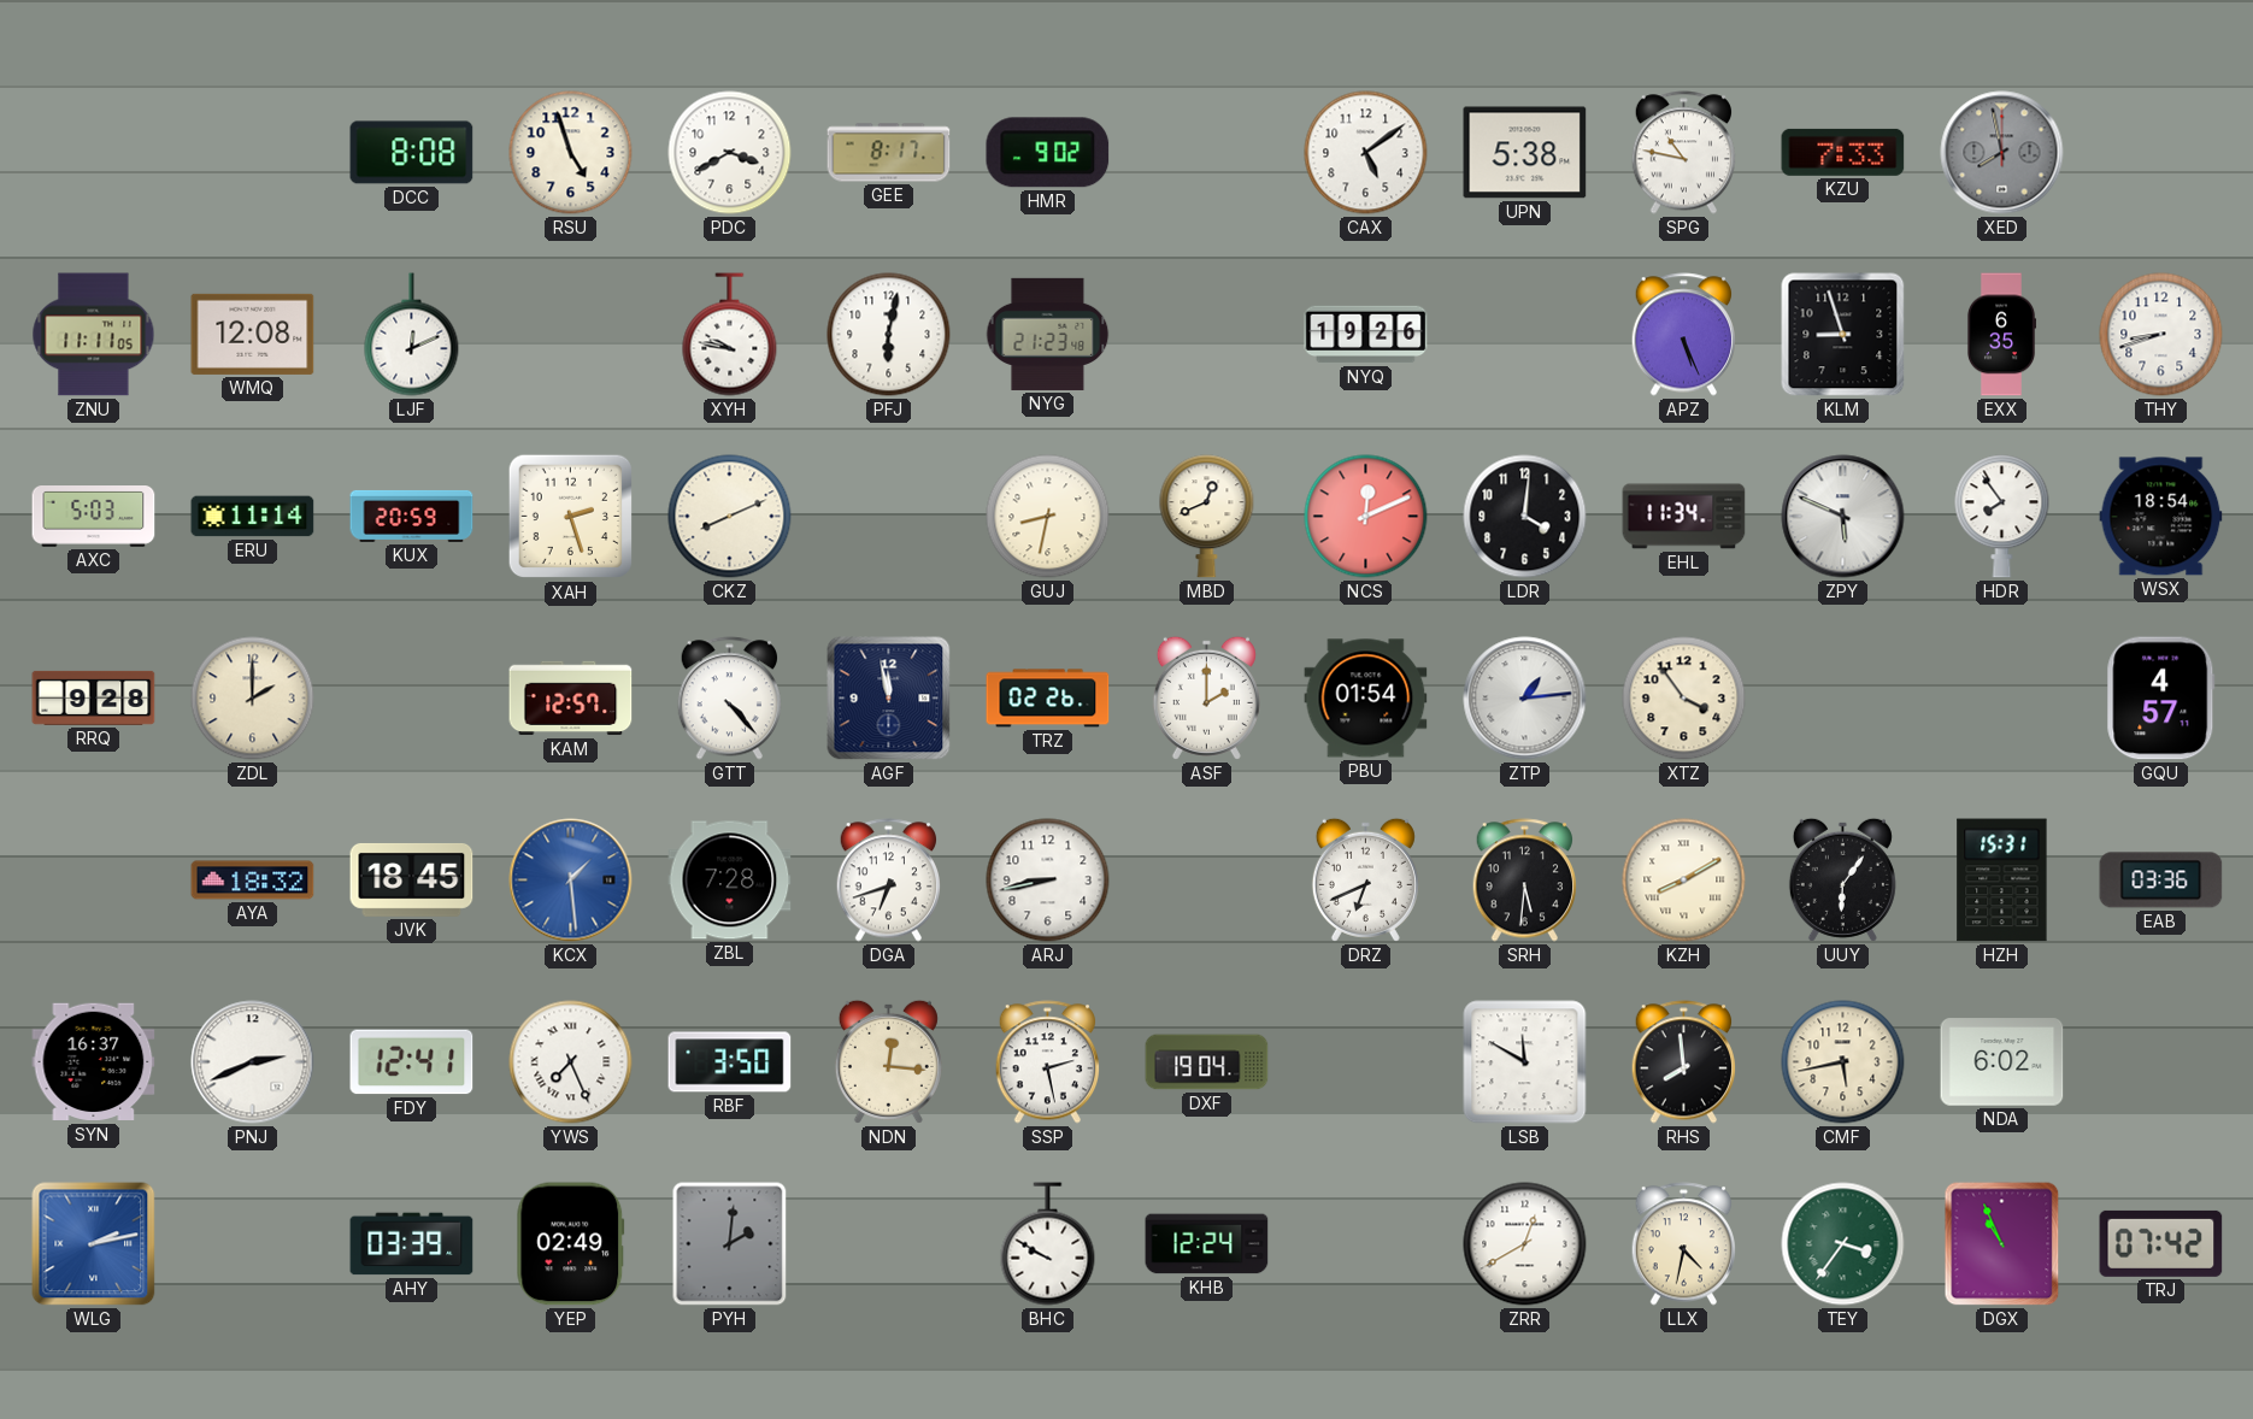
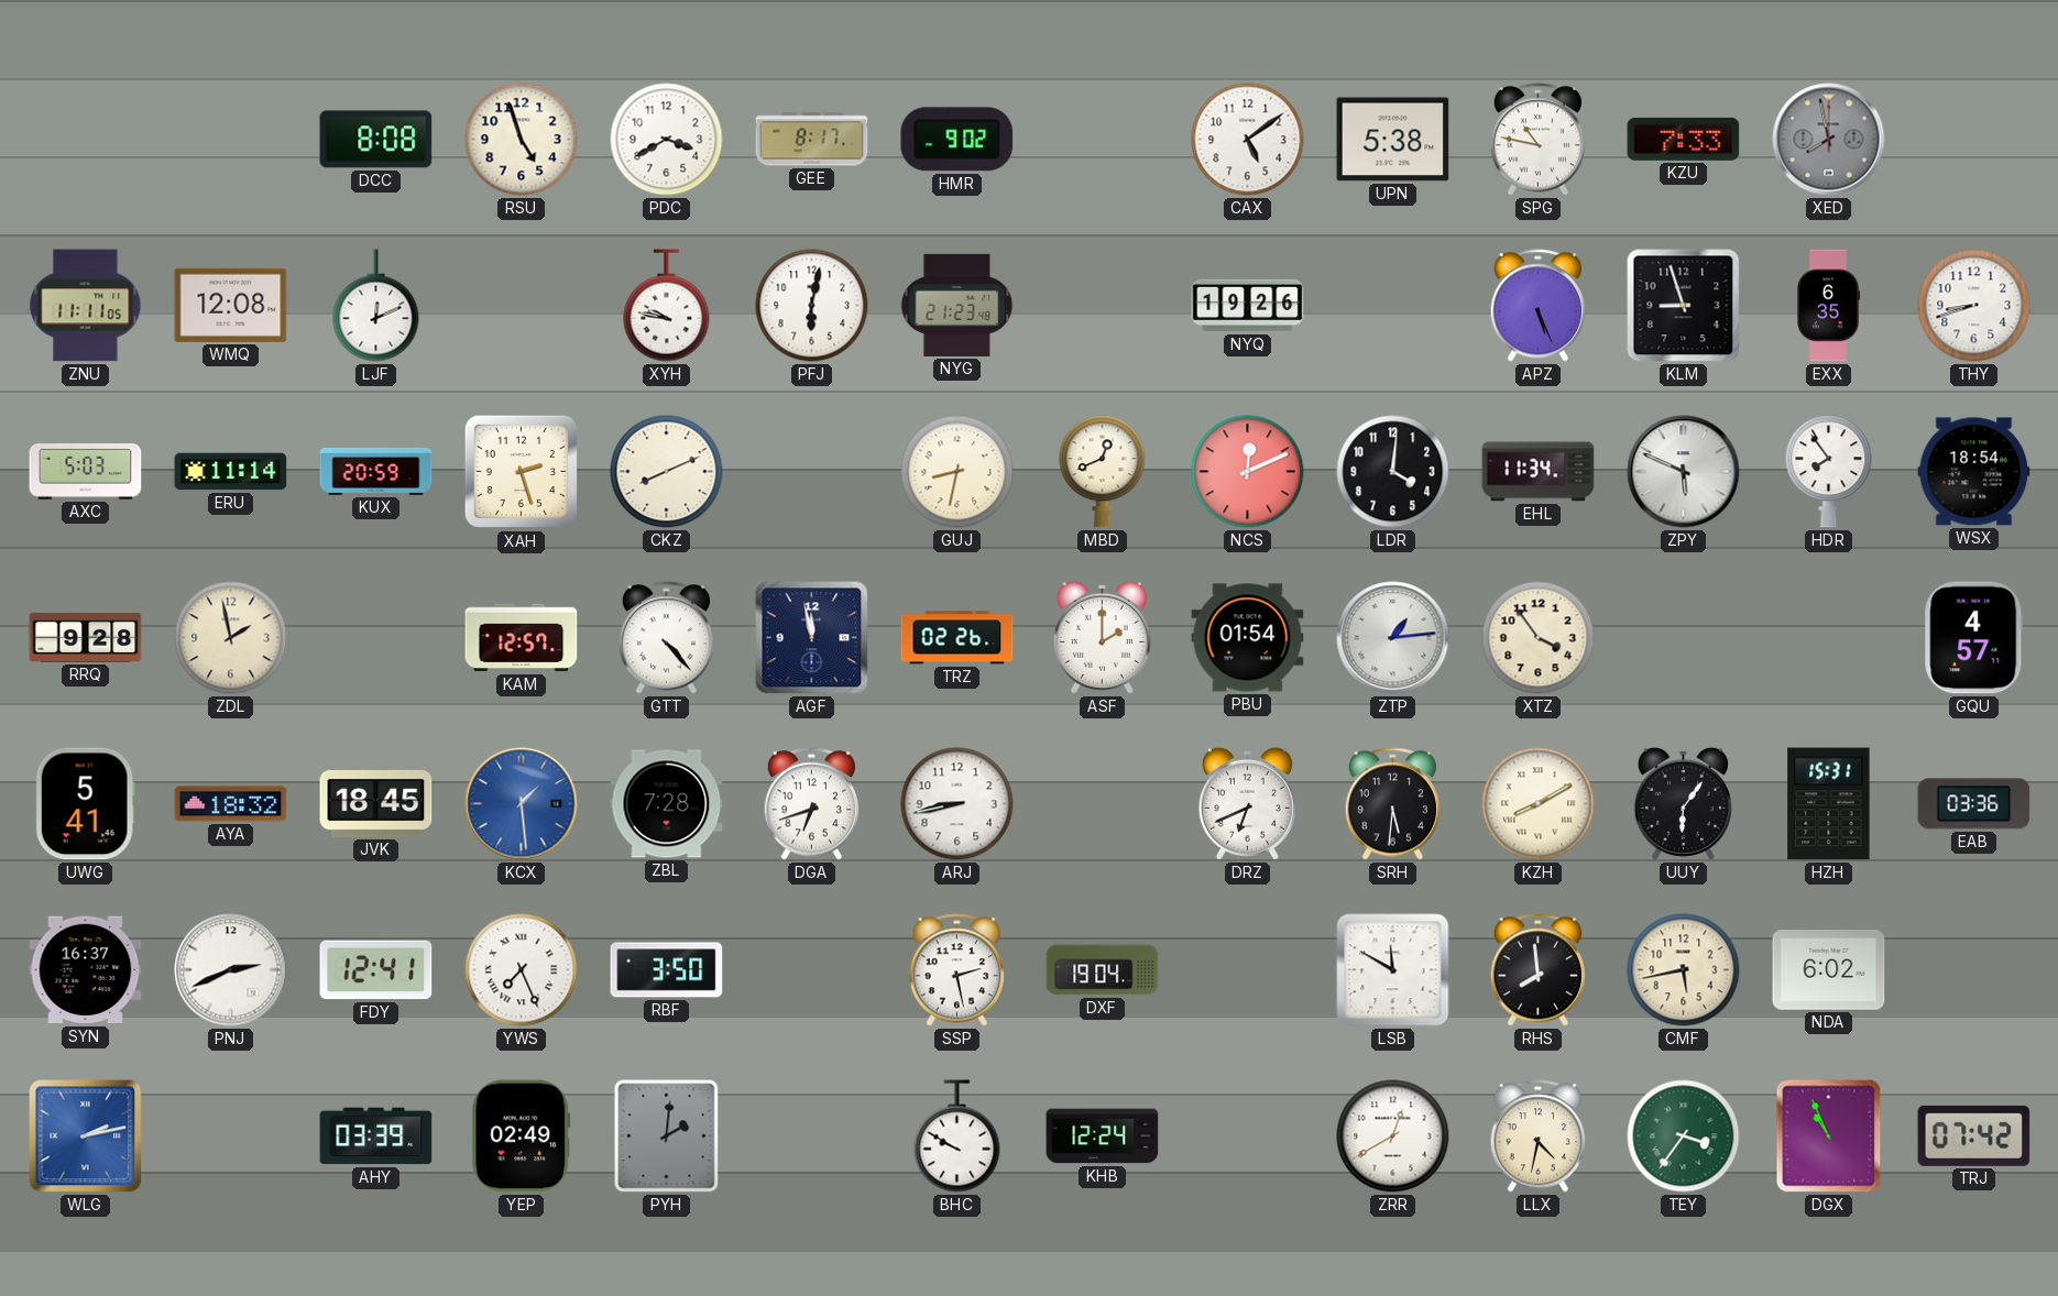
ZDL: 2:00 -> 1:58
UWG: none -> 5:41
NDN: 12:16 -> none
